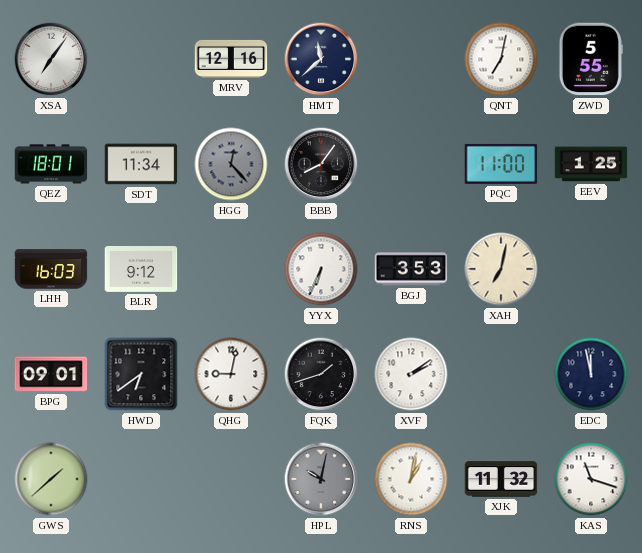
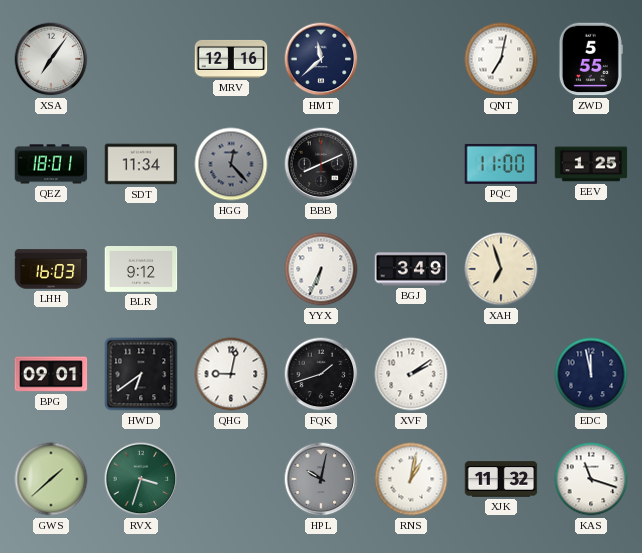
BBB: 8:06 -> 8:11
BGJ: 3:53 -> 3:49
XAH: 7:02 -> 6:57
RVX: none -> 3:33
